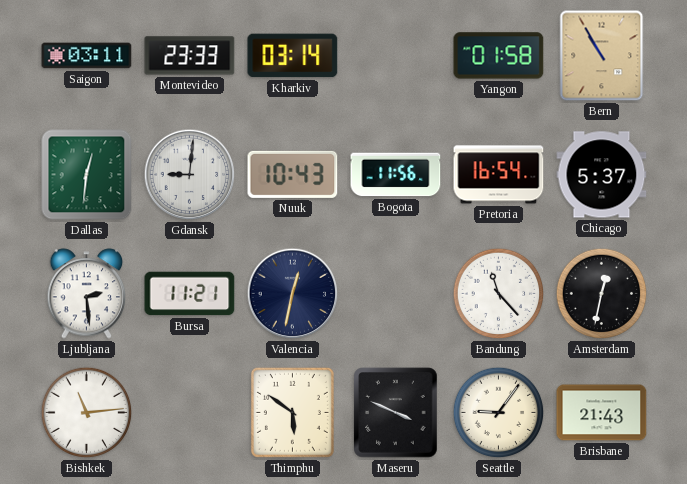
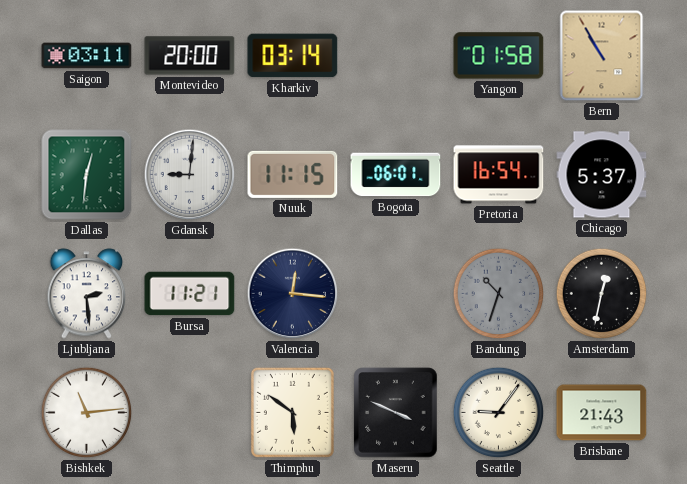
Montevideo: 23:33 -> 20:00
Nuuk: 10:43 -> 11:15
Bogota: 11:56 -> 06:01
Valencia: 12:32 -> 12:16
Bandung: 11:23 -> 10:33
Bandung dial: white -> grey
